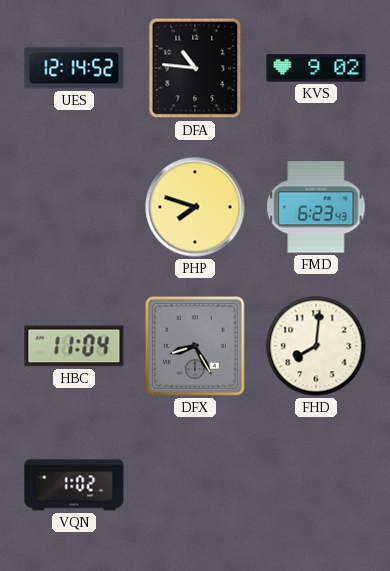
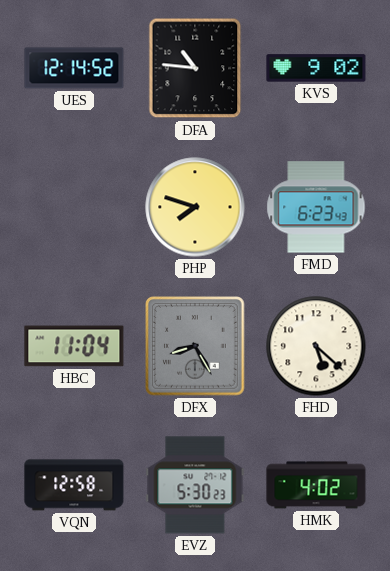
FHD: 8:01 -> 5:22
VQN: 1:02 -> 12:58
EVZ: none -> 5:30
HMK: none -> 4:02
